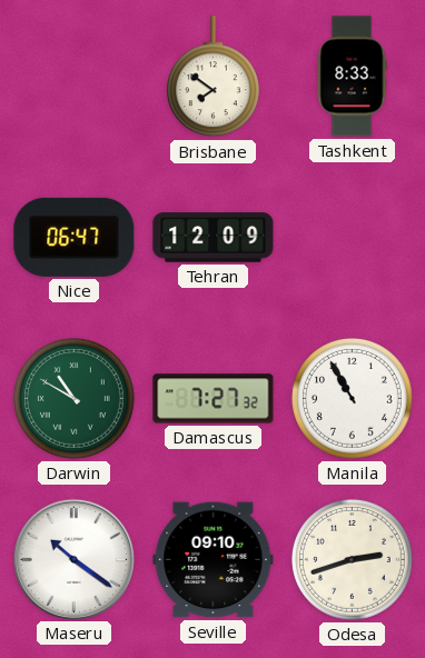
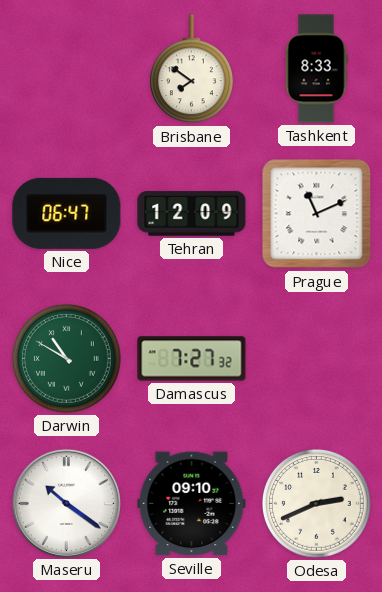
Prague: none -> 11:11
Manila: 10:55 -> none
Odesa: 2:42 -> 2:41
